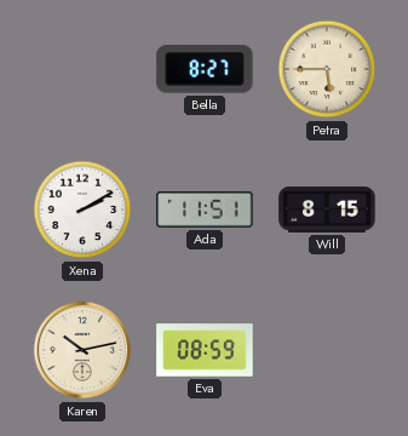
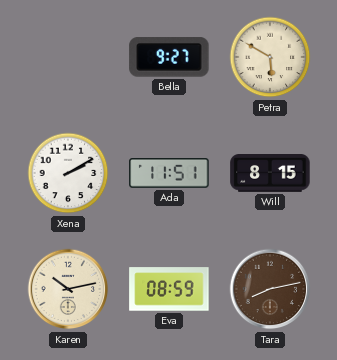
Bella: 8:27 -> 9:27
Petra: 5:45 -> 5:50
Tara: none -> 8:13
